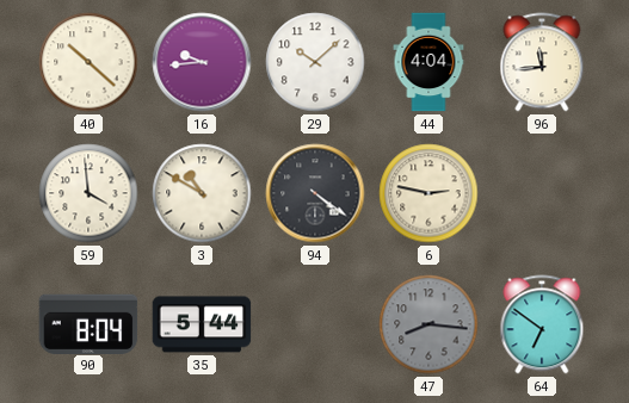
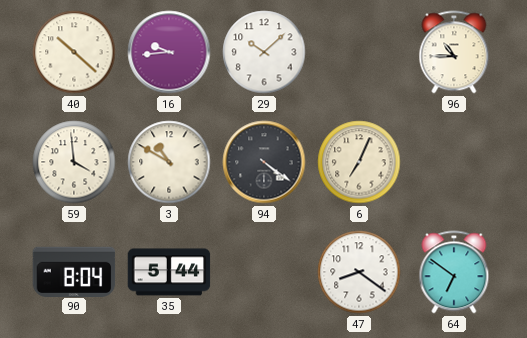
44: 4:04 -> none
96: 11:44 -> 10:45
6: 2:47 -> 7:04
47: 8:16 -> 8:21
47 dial: grey -> white
